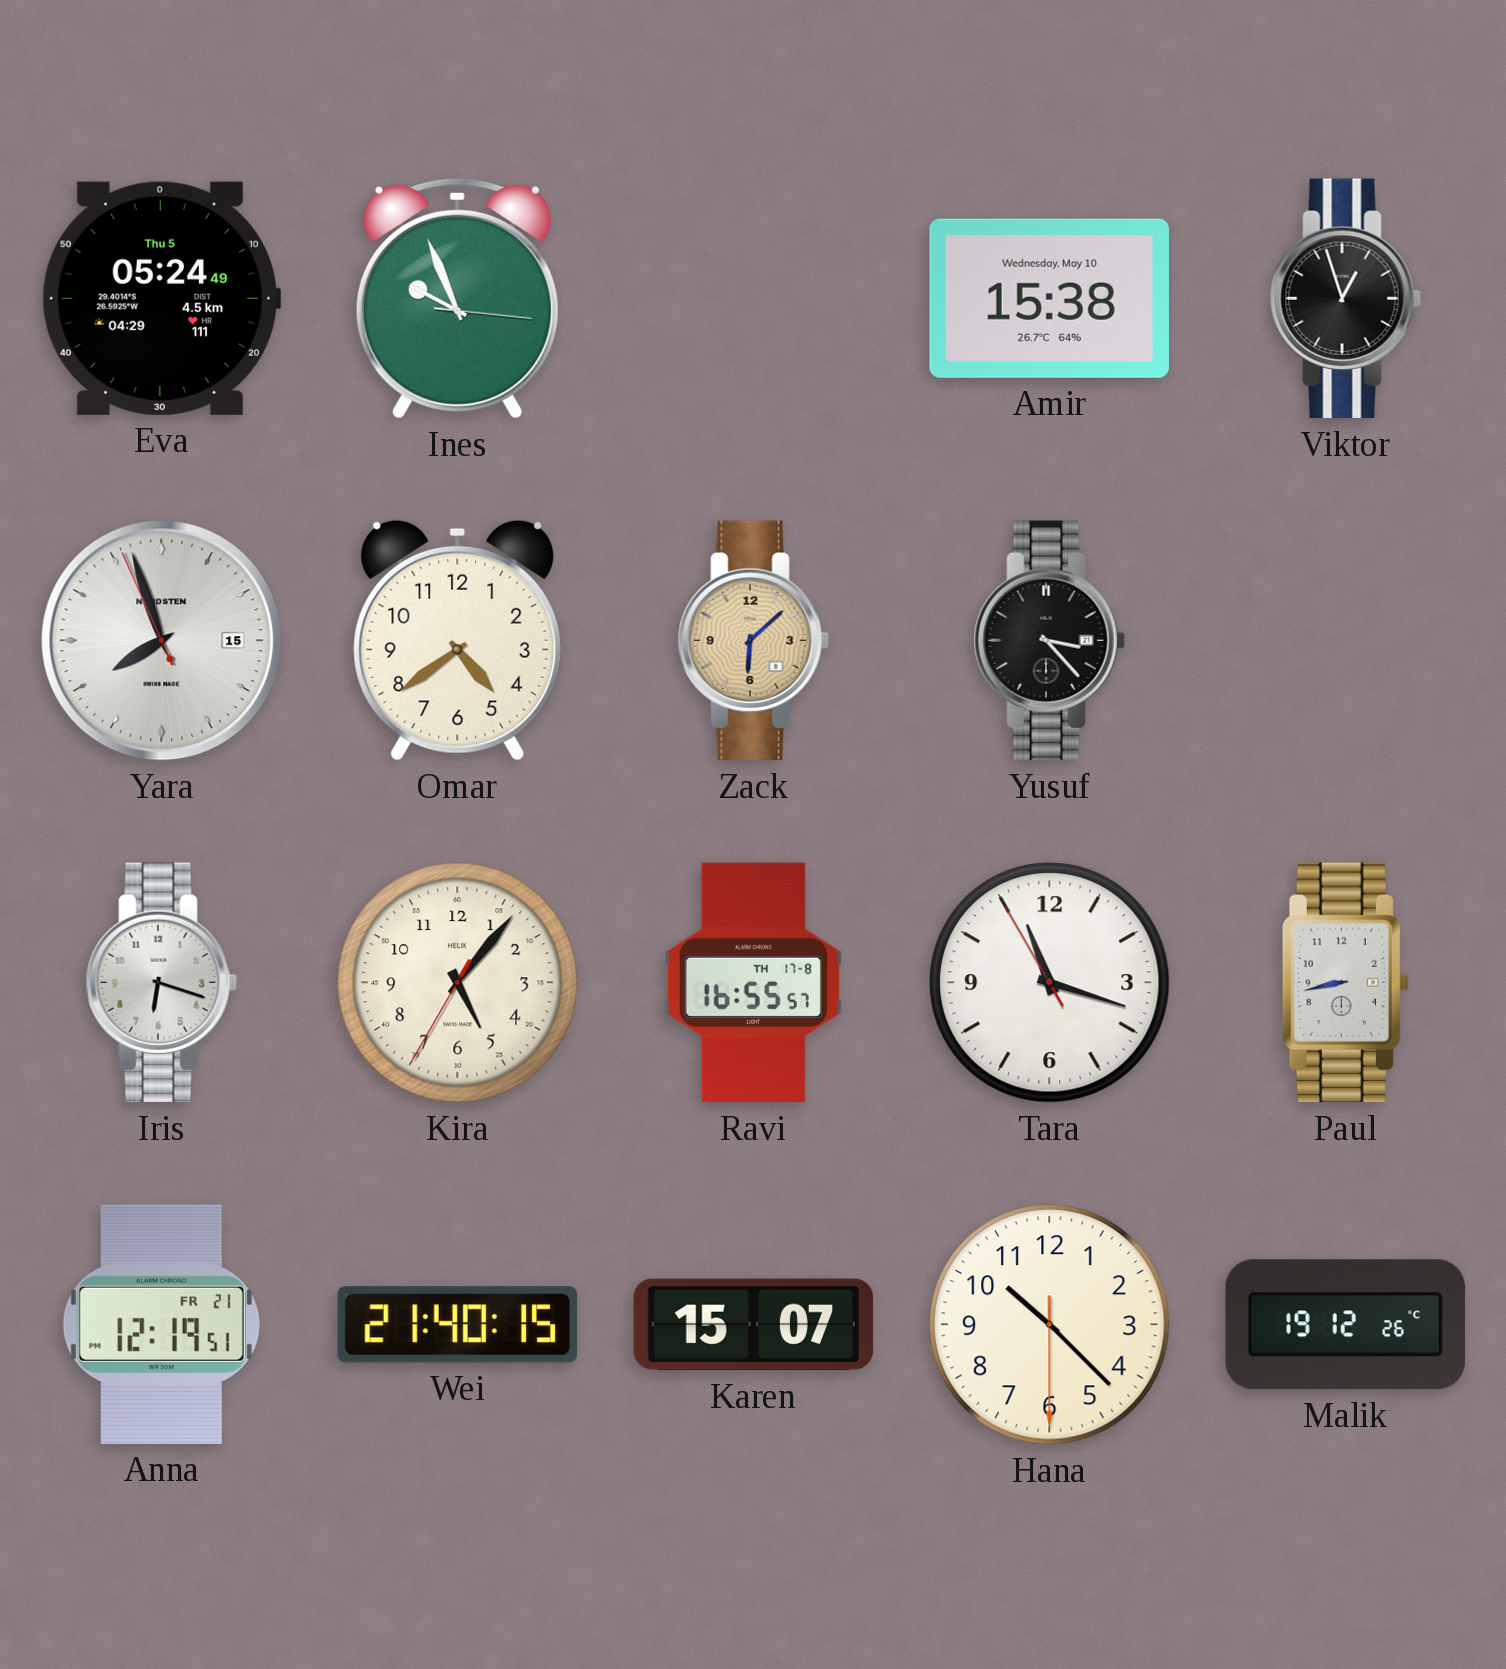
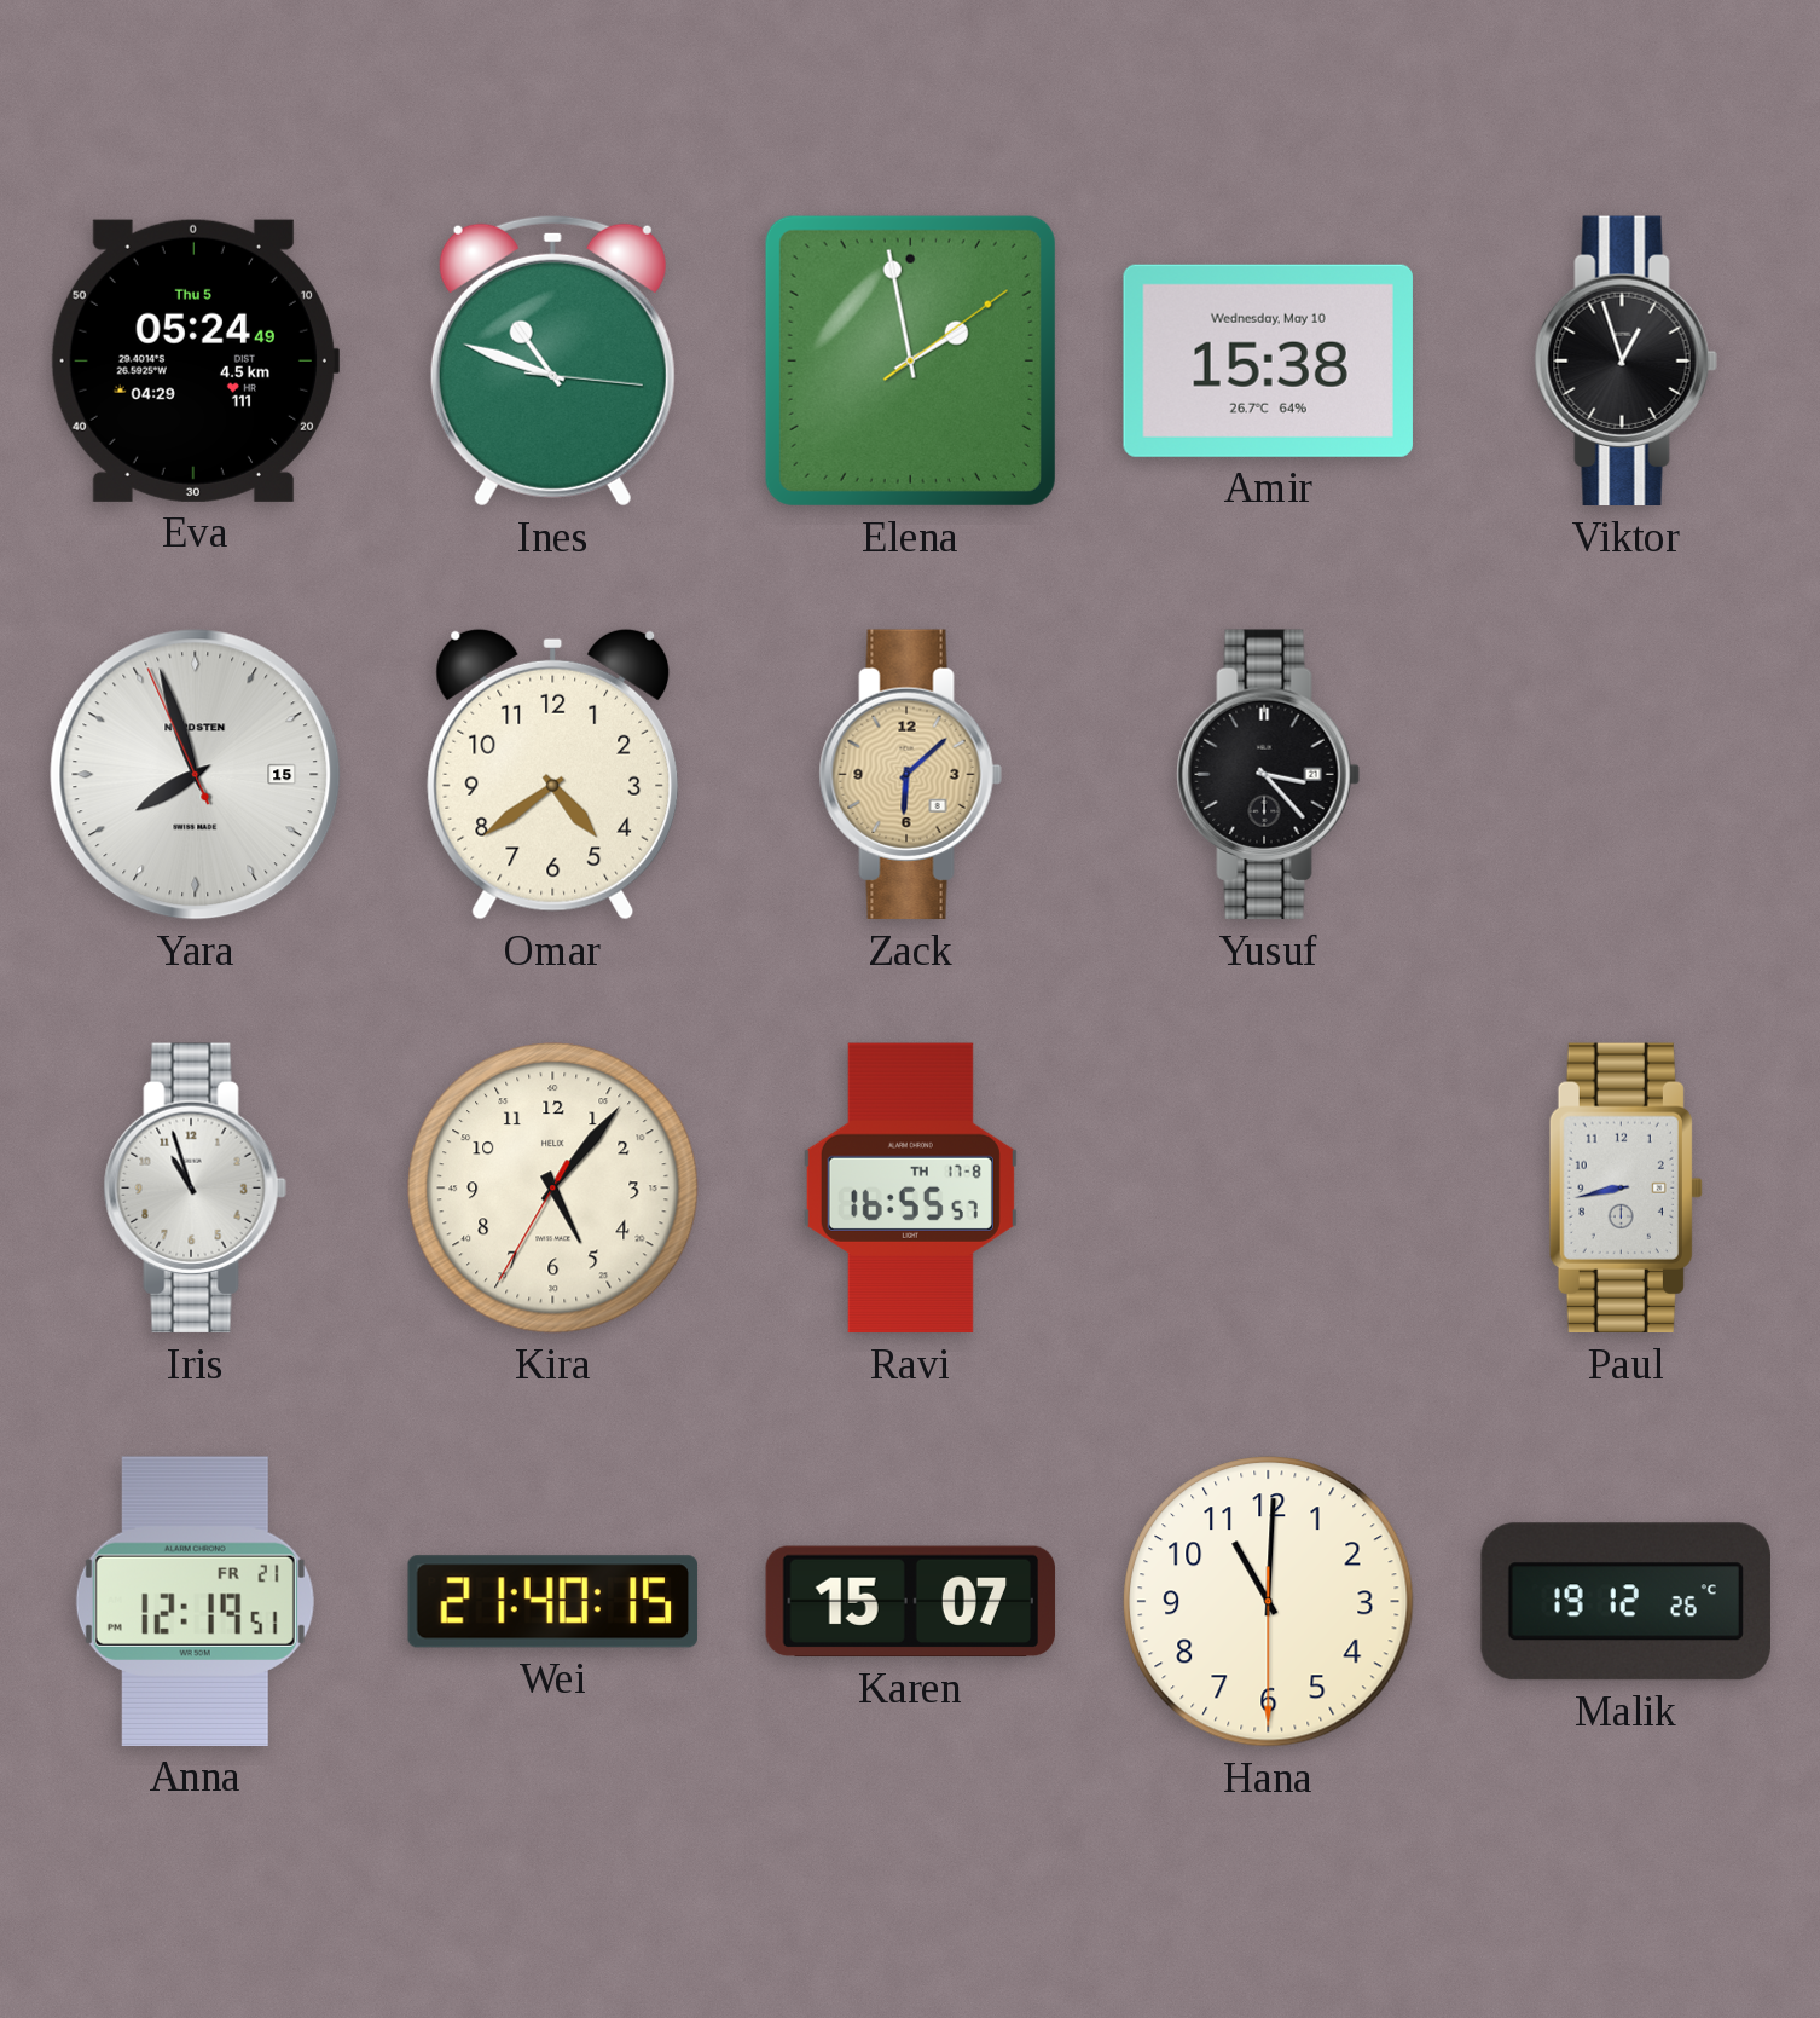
Ines: 9:56 -> 10:48
Elena: none -> 1:58
Iris: 6:18 -> 10:57
Tara: 11:17 -> none
Hana: 10:22 -> 11:00
